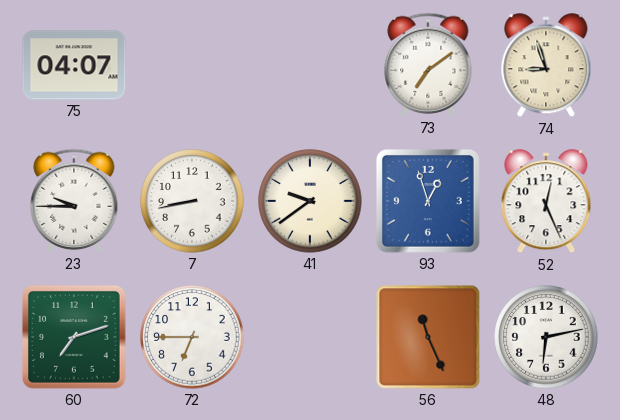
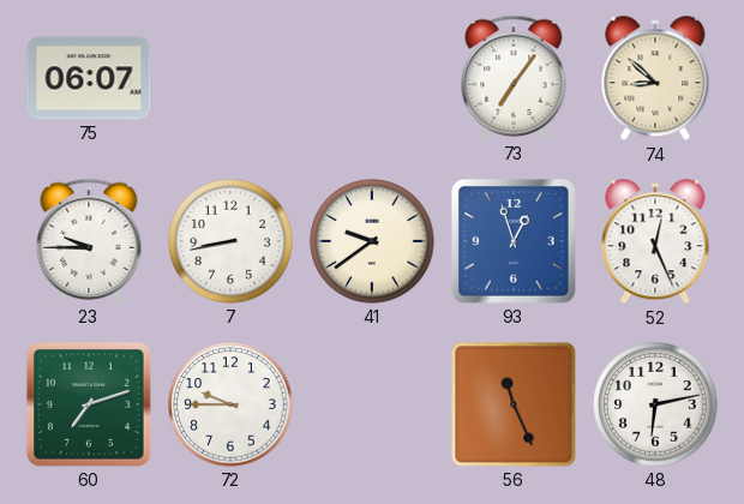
75: 04:07 -> 06:07
73: 7:09 -> 7:06
74: 8:57 -> 8:52
72: 6:45 -> 9:45
